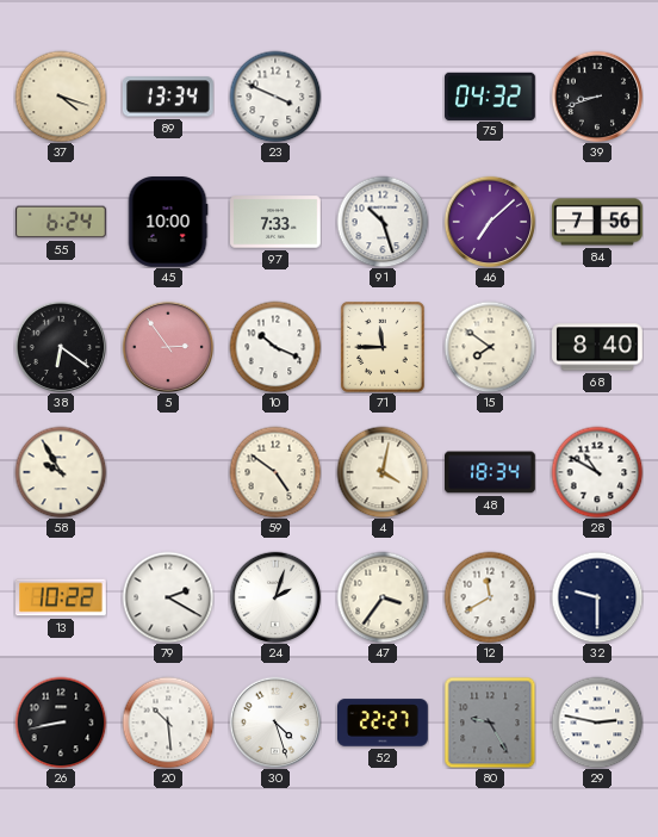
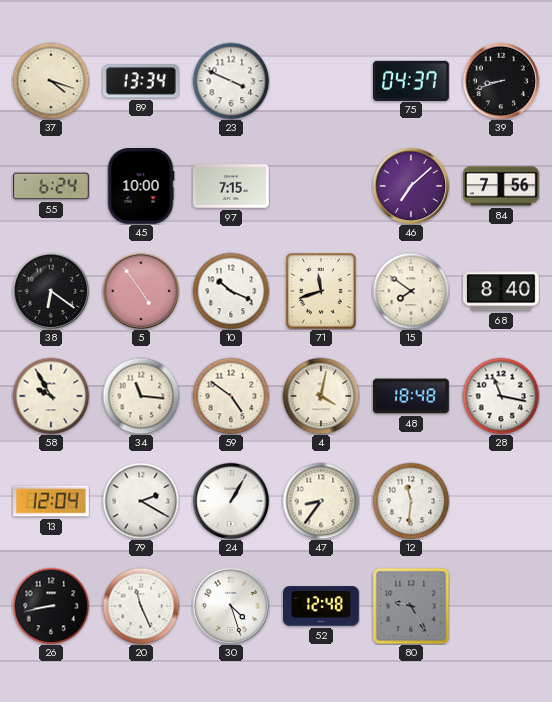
75: 04:32 -> 04:37
97: 7:33 -> 7:15
91: 10:27 -> none
5: 2:54 -> 4:54
71: 11:45 -> 11:42
34: none -> 11:16
48: 18:34 -> 18:48
28: 10:50 -> 11:17
13: 10:22 -> 12:04
24: 2:03 -> 1:05
47: 3:36 -> 8:36
12: 11:40 -> 11:31
32: 9:30 -> none
20: 10:29 -> 11:26
52: 22:27 -> 12:48
29: 2:47 -> none
